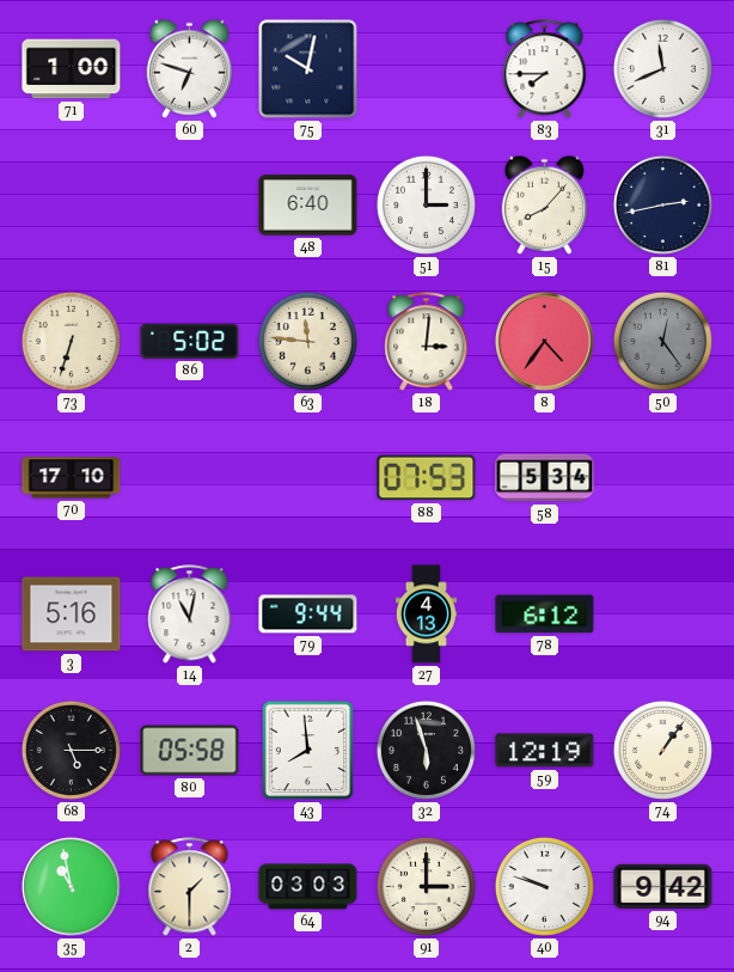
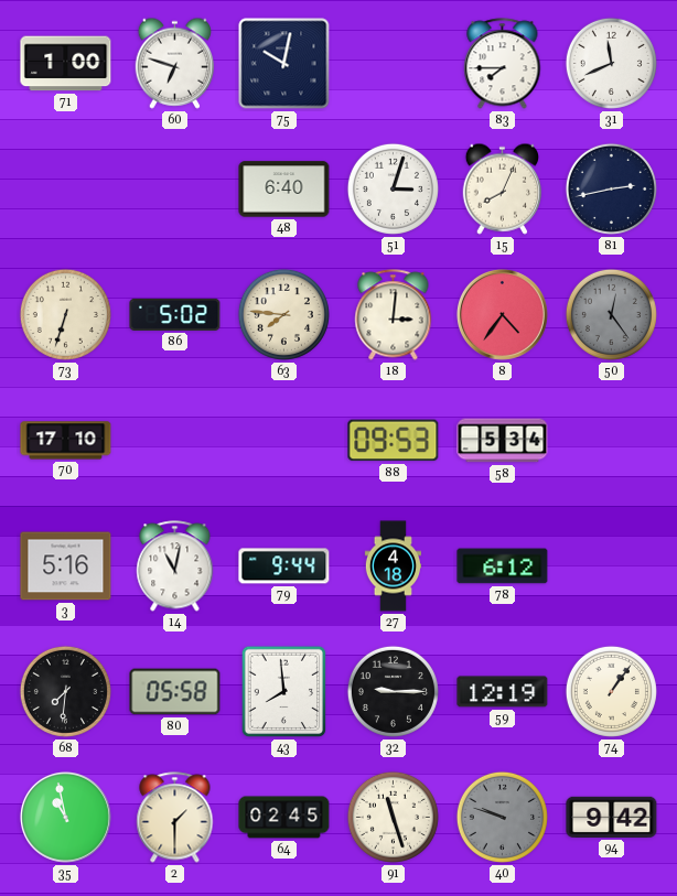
51: 3:00 -> 3:03
15: 8:07 -> 8:04
63: 11:46 -> 7:46
88: 07:53 -> 09:53
27: 4:13 -> 4:18
68: 5:15 -> 7:31
32: 5:57 -> 9:15
64: 03:03 -> 02:45
91: 3:00 -> 11:27
40 dial: white -> grey
